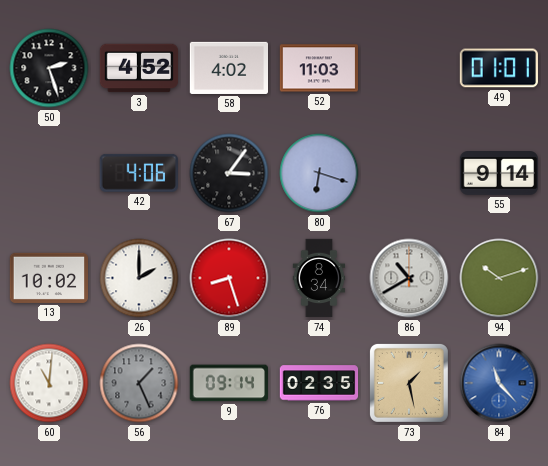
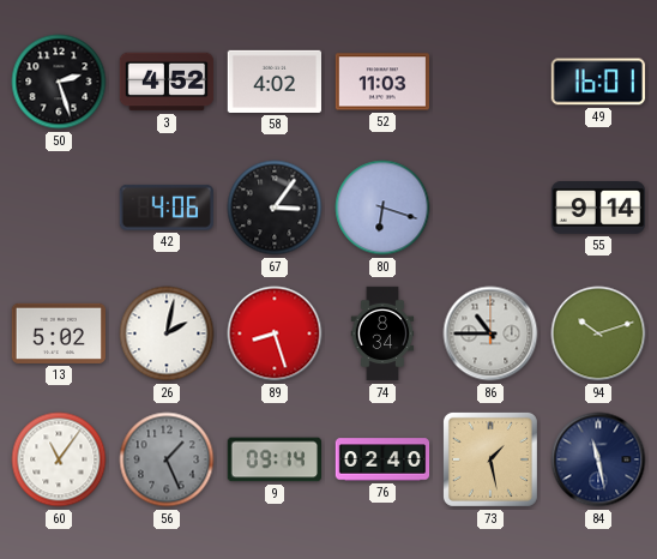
49: 01:01 -> 16:01
13: 10:02 -> 5:02
26: 2:00 -> 2:02
86: 10:40 -> 10:45
60: 11:01 -> 11:06
76: 02:35 -> 02:40
84: 11:23 -> 11:28
84 dial: blue -> navy
